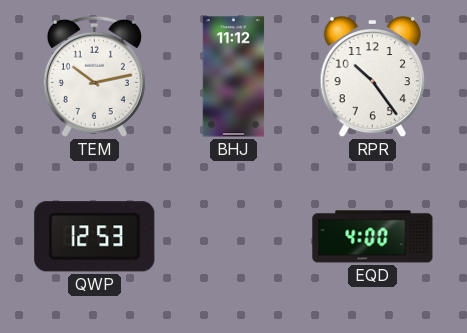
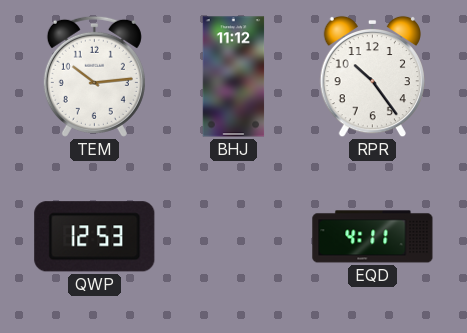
TEM: 10:13 -> 10:14
EQD: 4:00 -> 4:11
